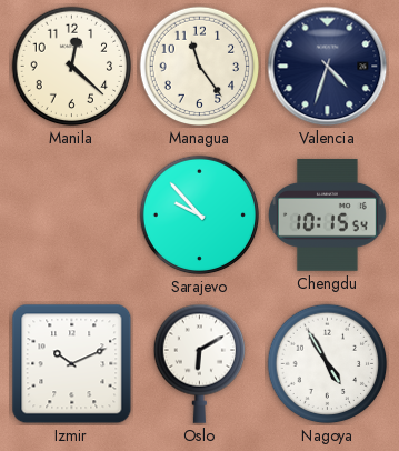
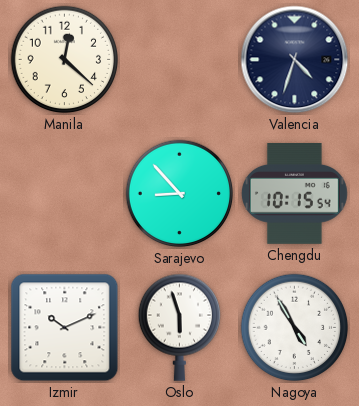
Managua: 11:24 -> none
Sarajevo: 9:53 -> 8:53
Oslo: 6:10 -> 5:57
